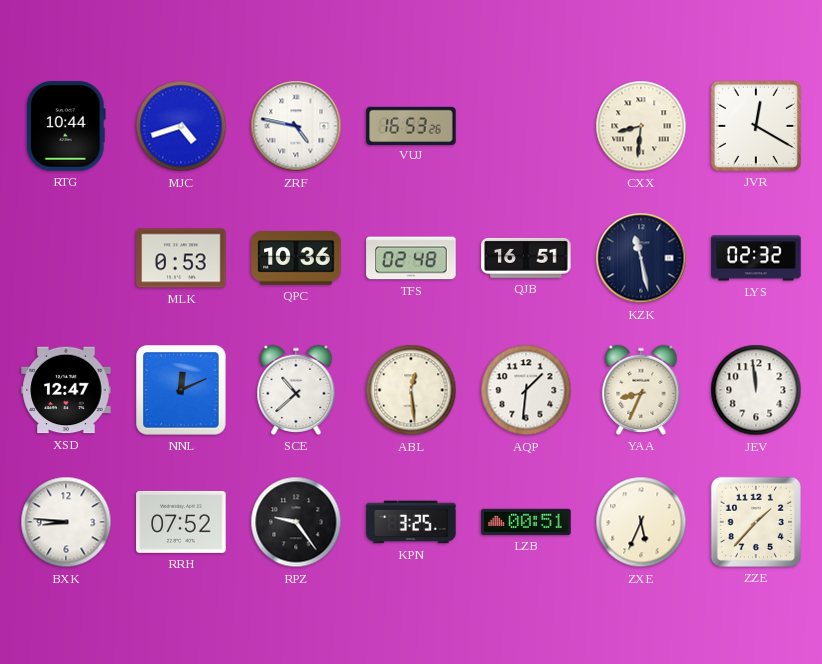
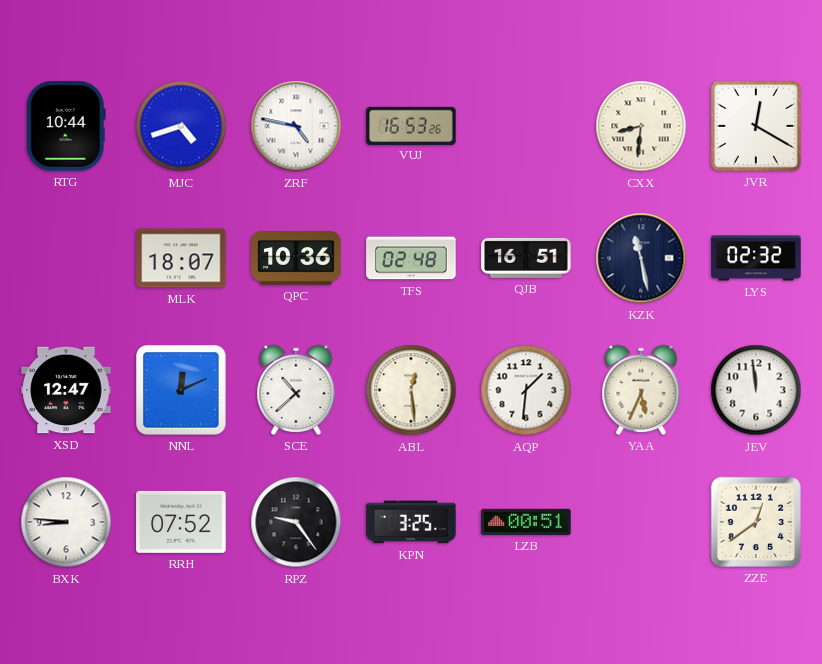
MLK: 0:53 -> 18:07
YAA: 8:34 -> 5:34
ZXE: 5:34 -> none
ZZE: 1:37 -> 12:39
